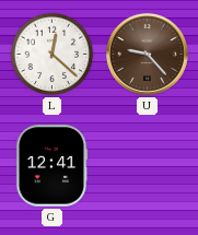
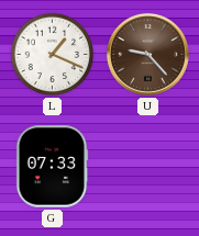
L: 12:22 -> 1:19
G: 12:41 -> 07:33
